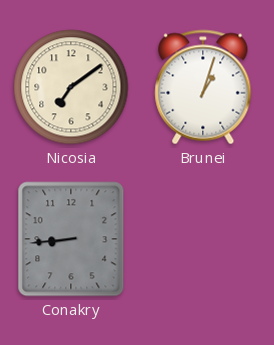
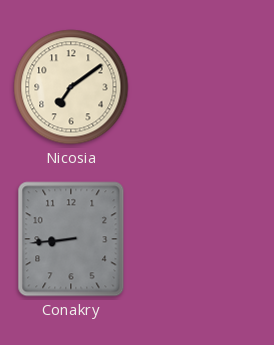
Brunei: 1:03 -> none
